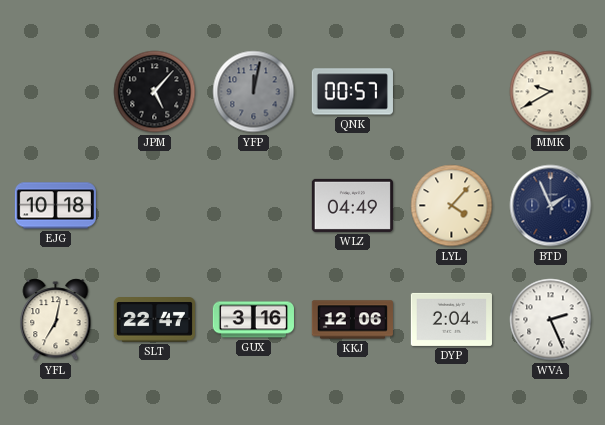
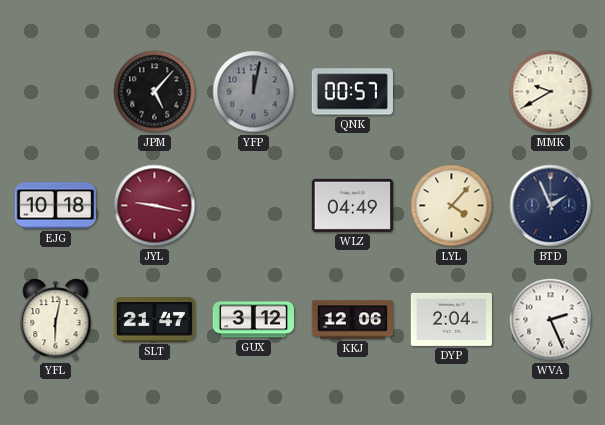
JYL: none -> 9:17
YFL: 7:02 -> 6:02
SLT: 22:47 -> 21:47
GUX: 3:16 -> 3:12
